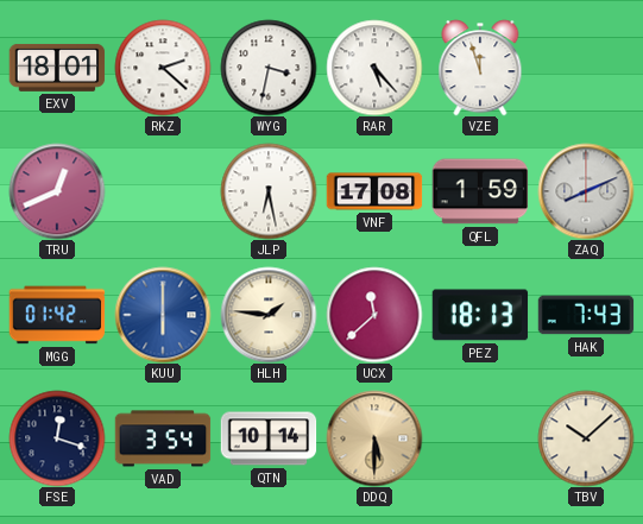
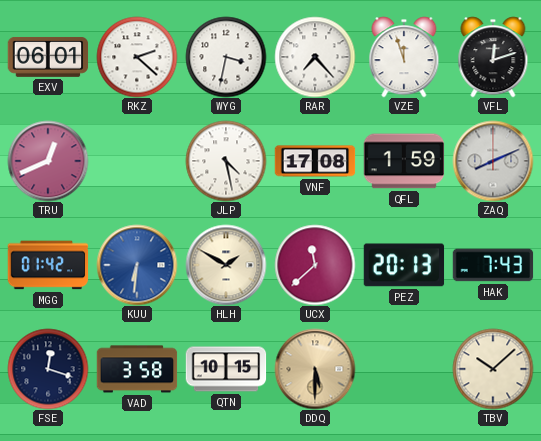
EXV: 18:01 -> 06:01
RAR: 5:23 -> 7:23
VFL: none -> 12:12
JLP: 6:28 -> 4:28
KUU: 6:00 -> 6:31
HLH: 1:46 -> 1:50
PEZ: 18:13 -> 20:13
VAD: 3:54 -> 3:58
QTN: 10:14 -> 10:15
